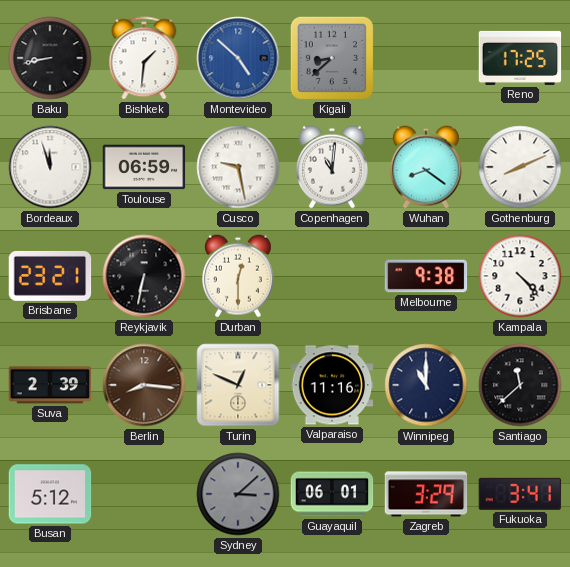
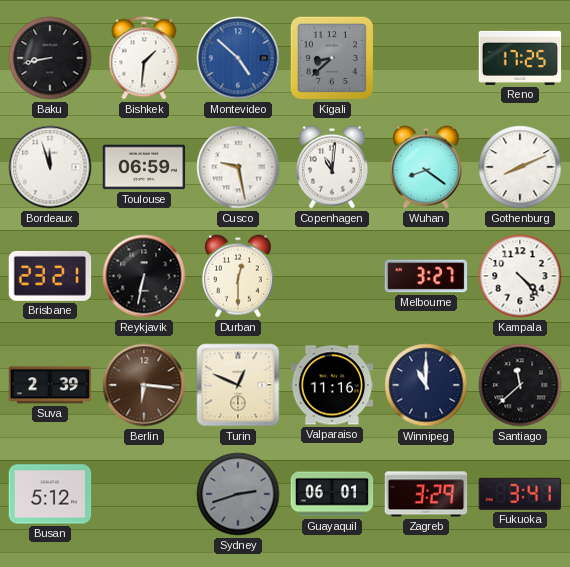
Melbourne: 9:38 -> 3:27
Berlin: 8:16 -> 6:16
Sydney: 3:08 -> 2:42
